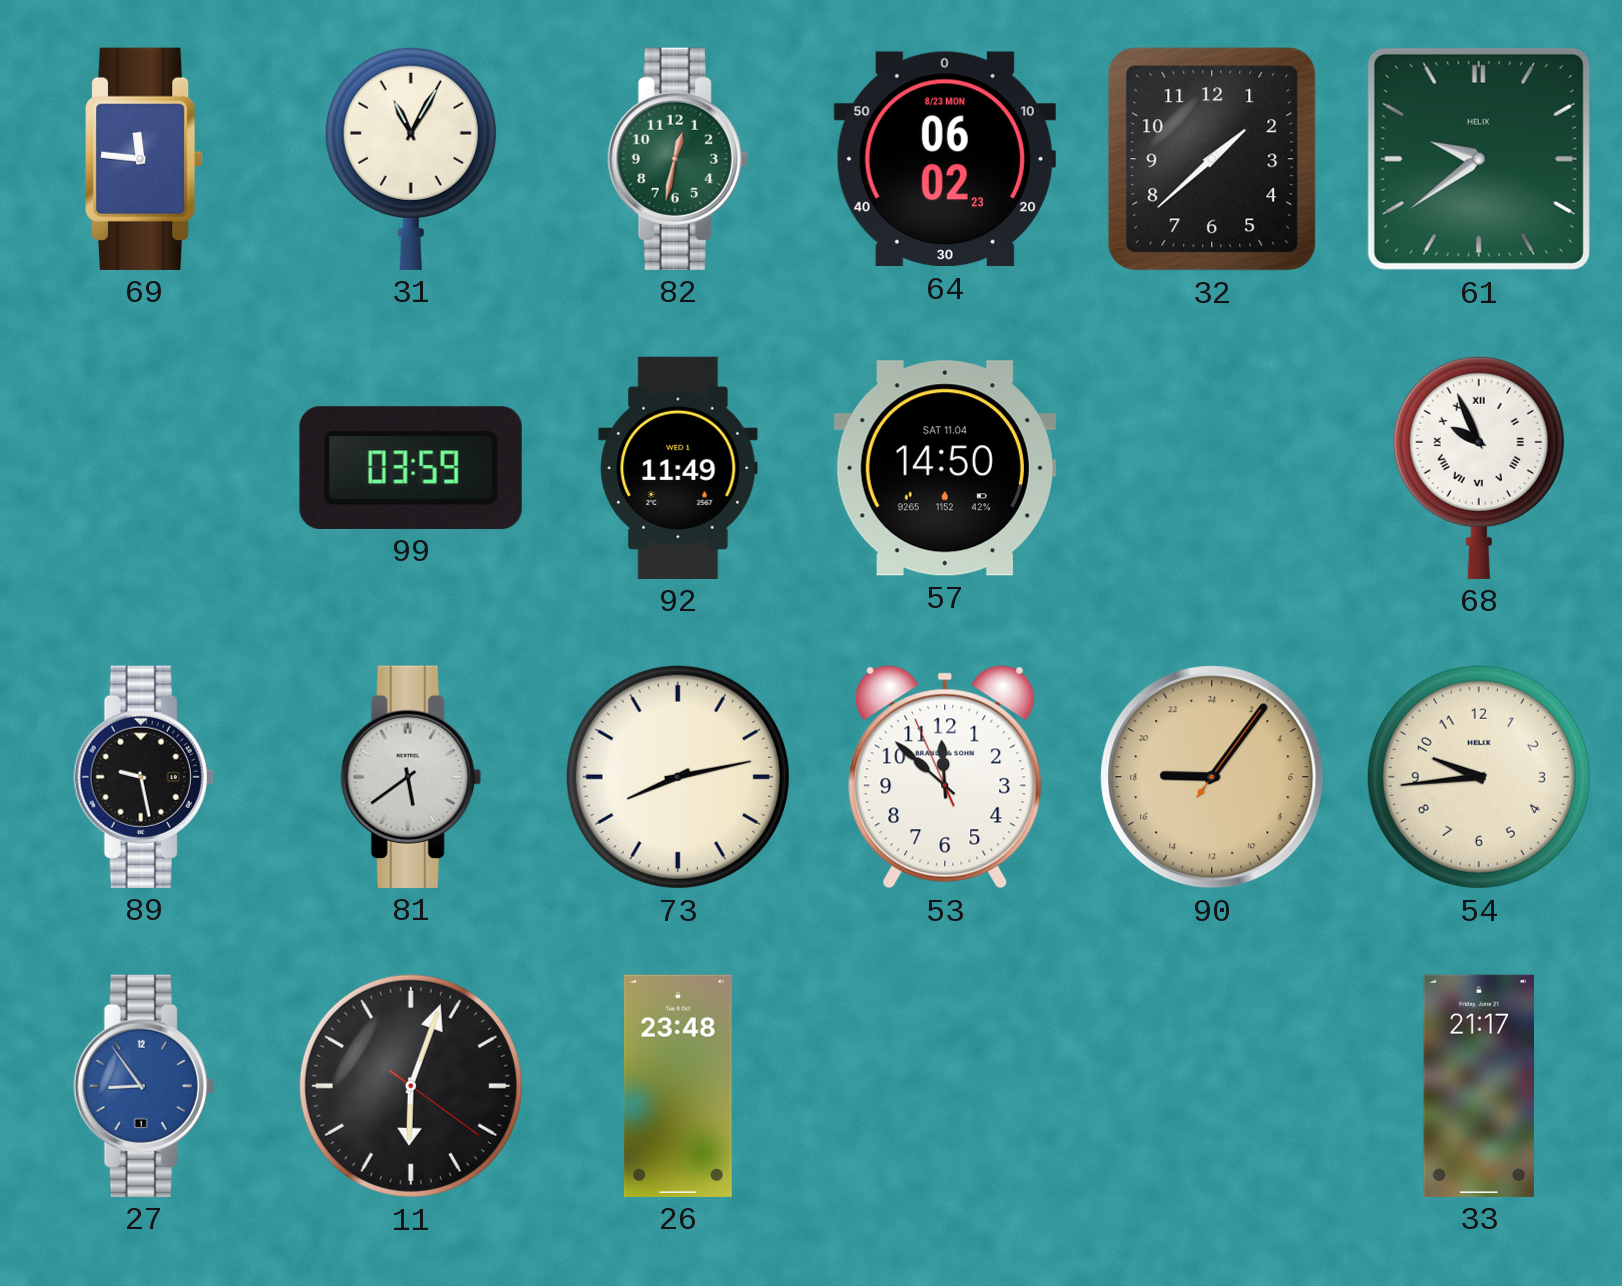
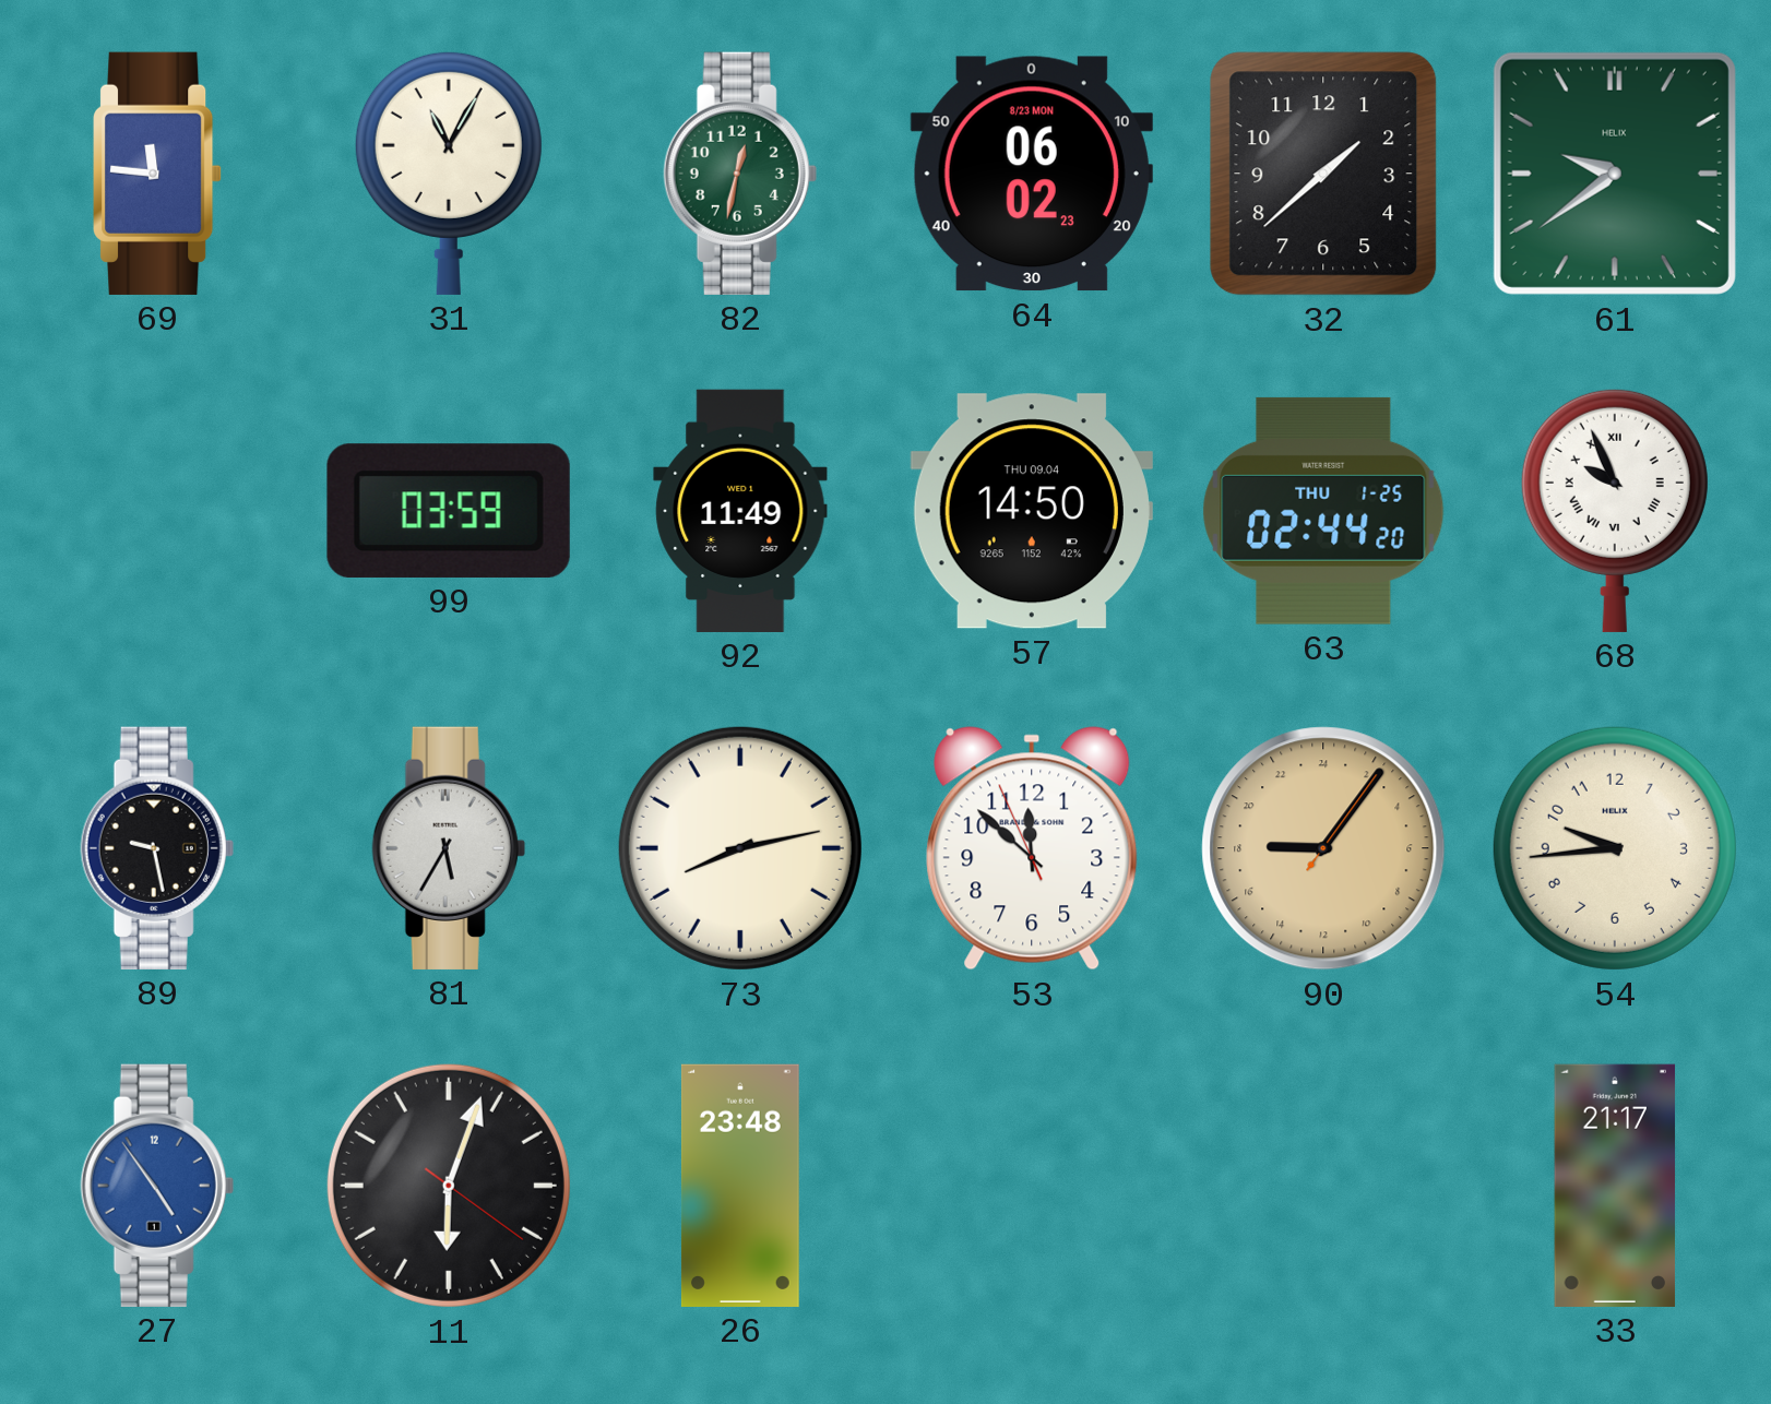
57 date: SAT 11.04 -> THU 09.04
63: none -> 02:44
81: 5:39 -> 5:35
27: 8:54 -> 4:54
